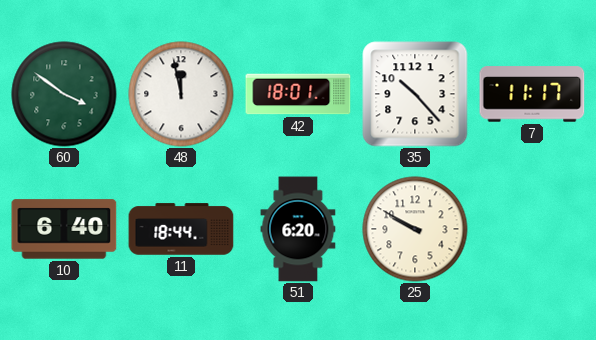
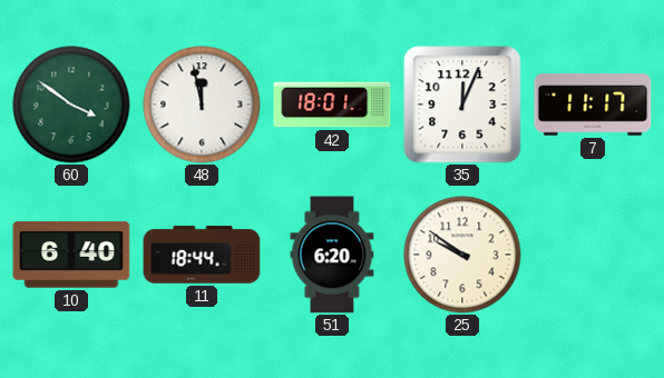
35: 10:23 -> 12:04
25: 9:50 -> 9:51
